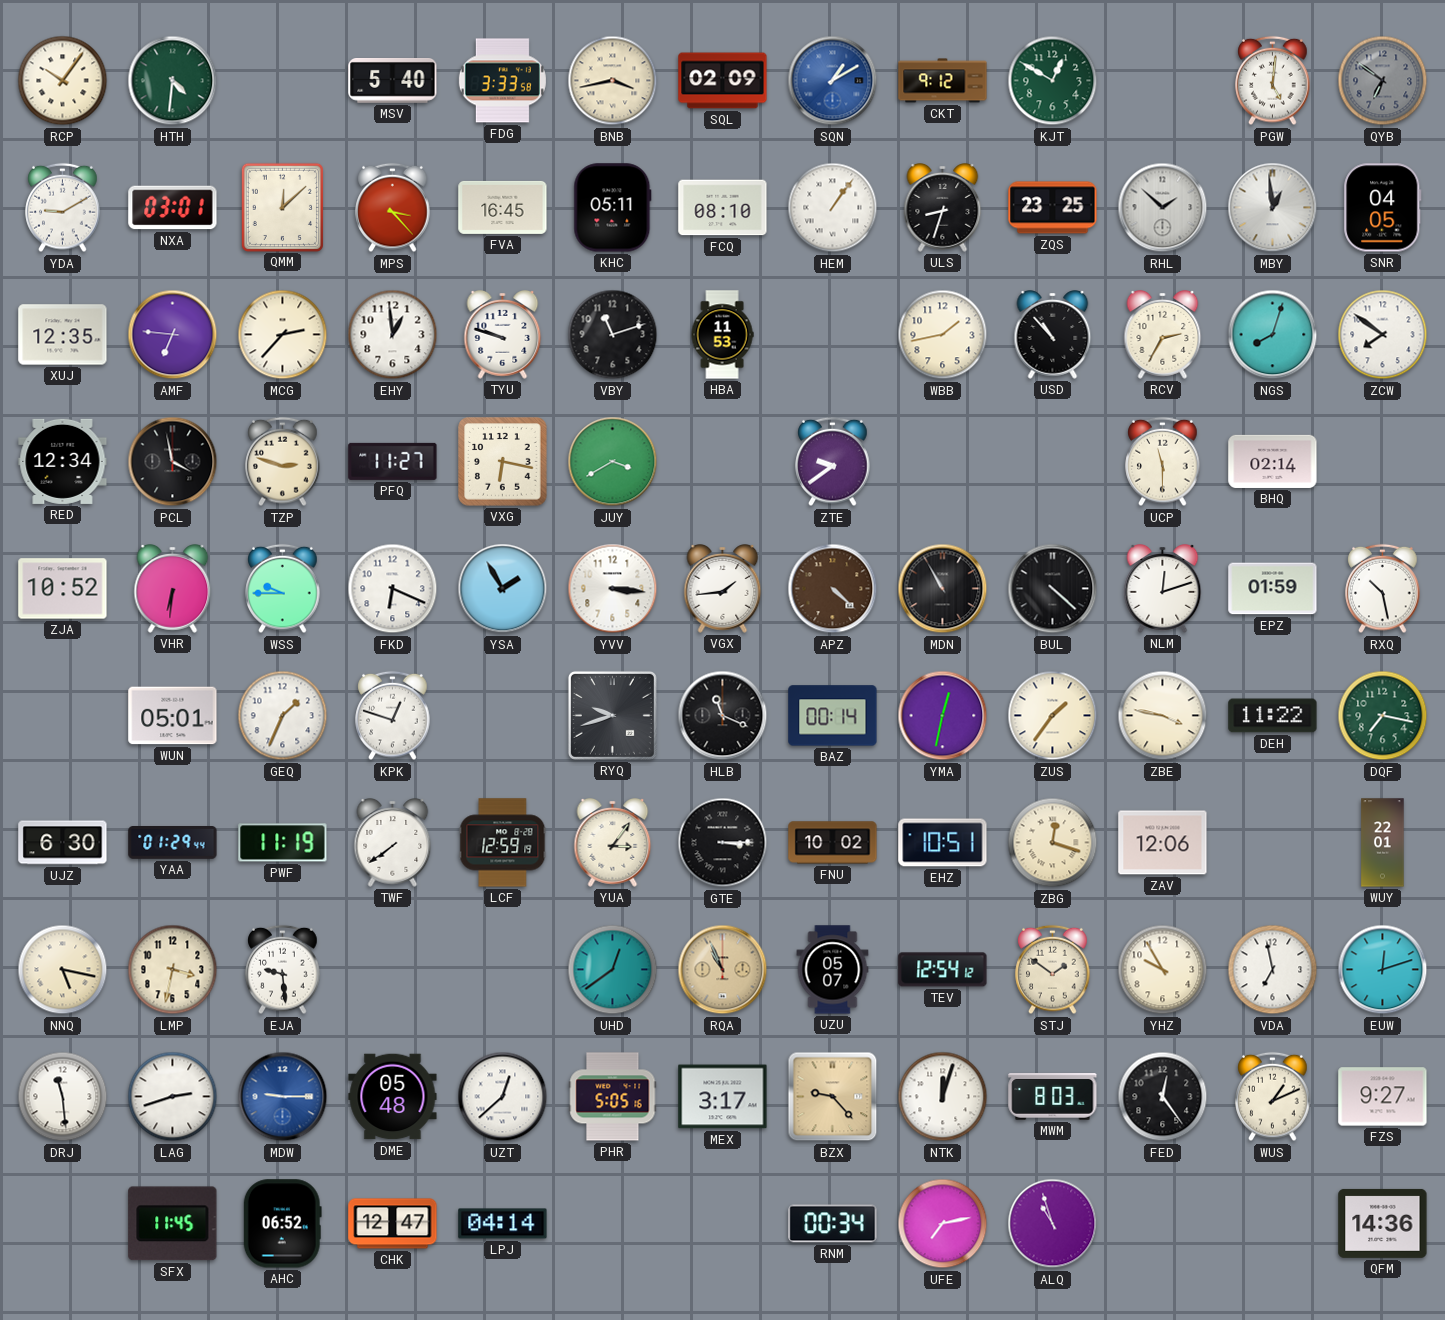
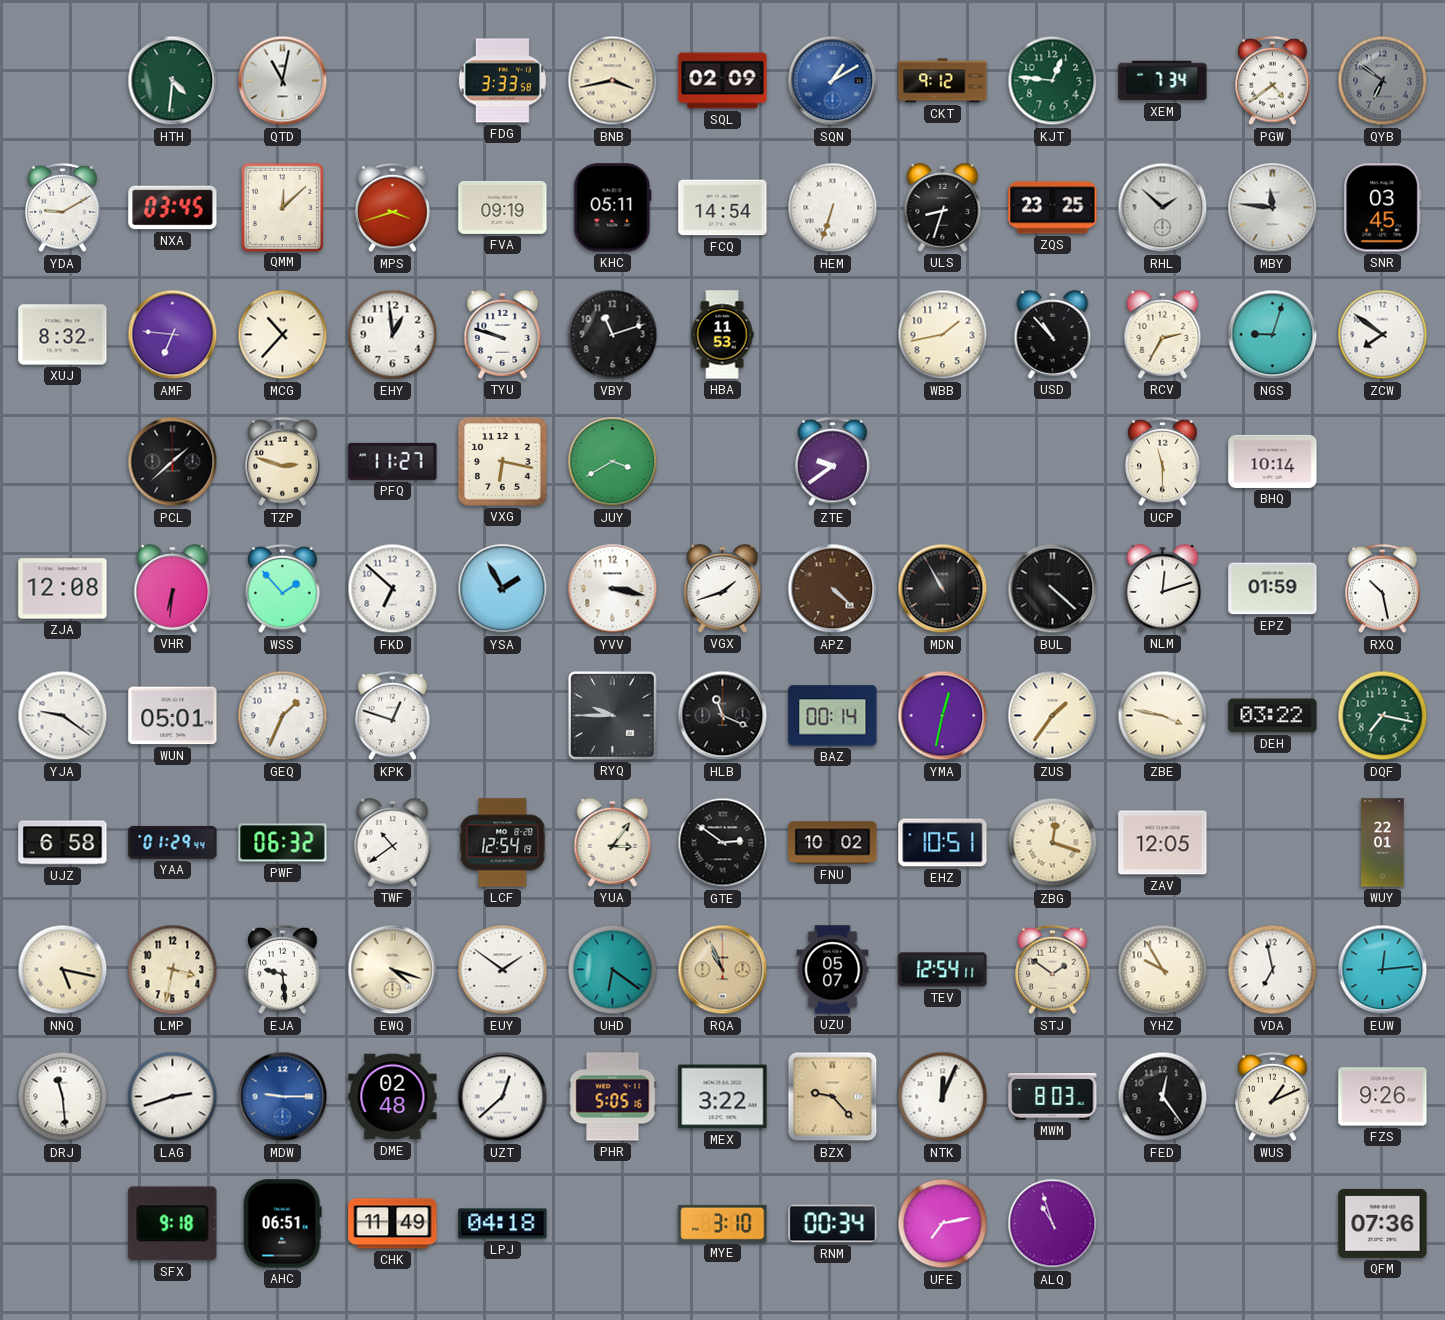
RCP: 10:06 -> none
QTD: none -> 11:02
MSV: 5:40 -> none
KJT: 12:50 -> 12:46
XEM: none -> 7:34
PGW: 5:01 -> 4:39
NXA: 03:01 -> 03:45
MPS: 3:23 -> 3:42
FVA: 16:45 -> 09:19
FCQ: 08:10 -> 14:54
HEM: 1:06 -> 6:33
MBY: 12:59 -> 11:46
SNR: 04:05 -> 03:45
XUJ: 12:35 -> 8:32
MCG: 2:37 -> 10:37
NGS: 8:03 -> 9:03
RED: 12:34 -> none
PCL: 3:58 -> 1:38
BHQ: 02:14 -> 10:14
ZJA: 10:52 -> 12:08
WSS: 9:45 -> 1:53
FKD: 6:19 -> 6:52
YVV: 3:16 -> 3:17
VGX: 1:44 -> 1:42
YJA: none -> 9:21
RYQ: 9:42 -> 9:45
DEH: 11:22 -> 03:22
UJZ: 6:30 -> 6:58
PWF: 11:19 -> 06:32
TWF: 7:39 -> 10:39
LCF: 12:59 -> 12:54
GTE: 3:15 -> 2:51
ZAV: 12:06 -> 12:05
EWQ: none -> 4:18
EUY: none -> 1:51
UHD: 12:39 -> 6:21
TEV: 12:54:12 -> 12:54:11
EUW: 12:12 -> 12:14
DME: 05:48 -> 02:48
MEX: 3:17 -> 3:22
NTK: 12:03 -> 12:04
FZS: 9:27 -> 9:26
SFX: 11:45 -> 9:18
AHC: 06:52 -> 06:51
CHK: 12:47 -> 11:49
LPJ: 04:14 -> 04:18
MYE: none -> 3:10
QFM: 14:36 -> 07:36
